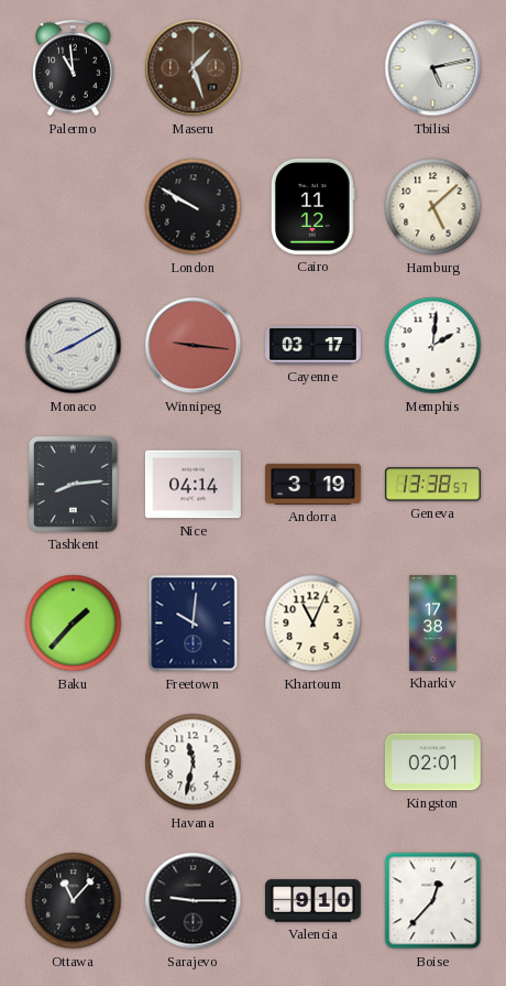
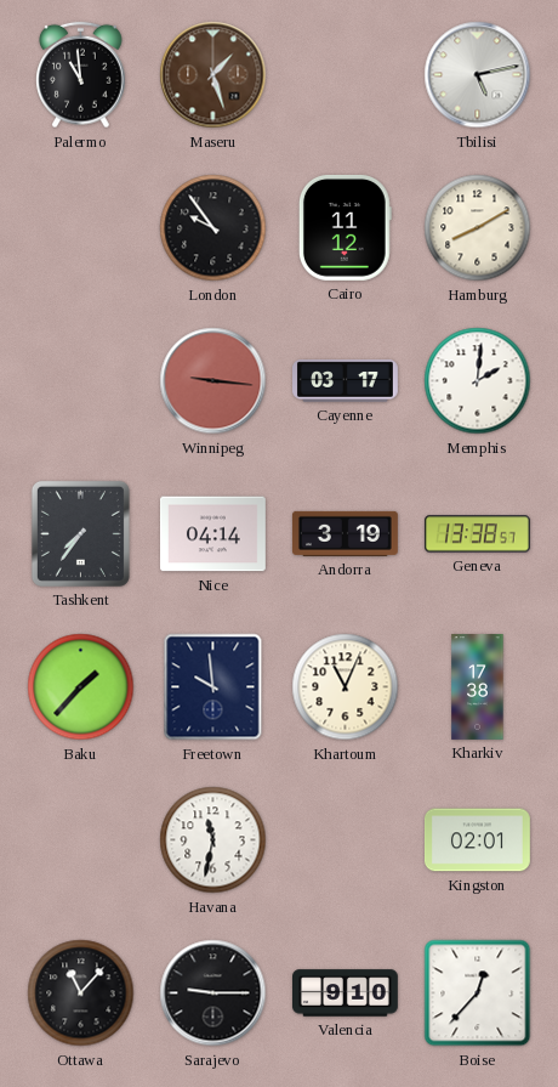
London: 9:50 -> 9:54
Hamburg: 5:08 -> 8:10
Monaco: 8:10 -> none
Tashkent: 8:14 -> 7:36
Freetown: 10:01 -> 9:59
